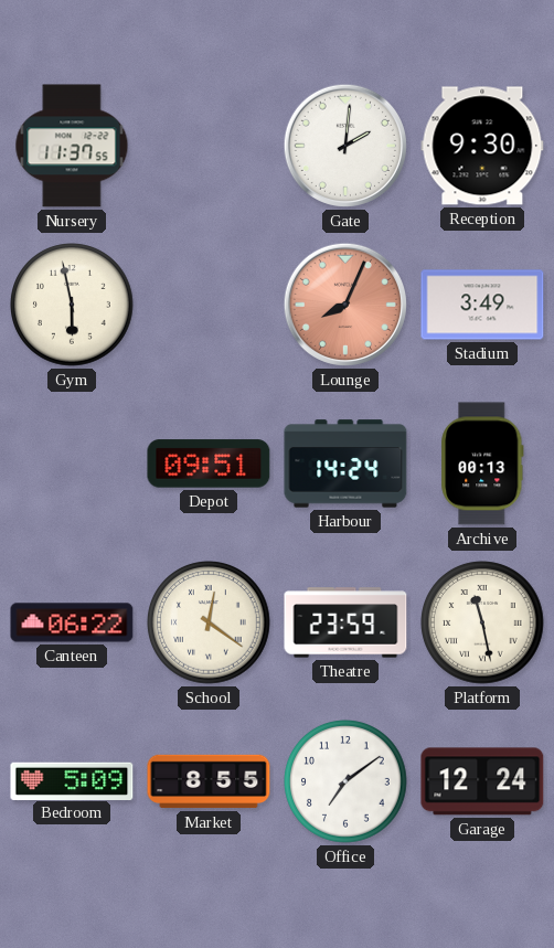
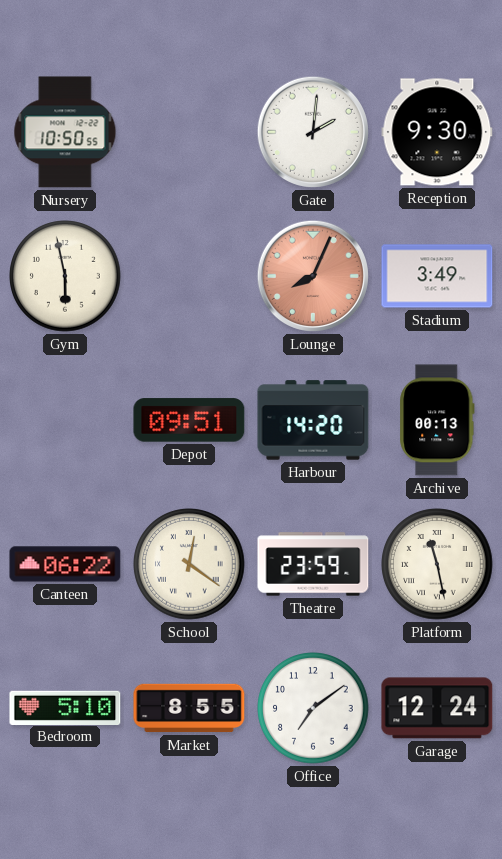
Nursery: 11:37 -> 10:50
Harbour: 14:24 -> 14:20
Bedroom: 5:09 -> 5:10
